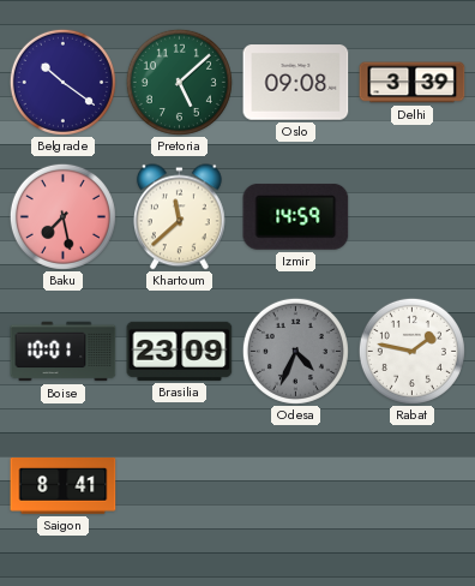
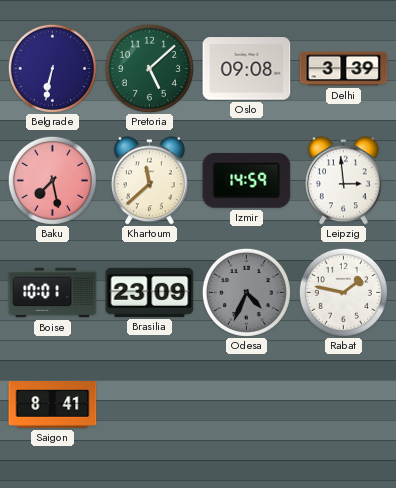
Belgrade: 10:21 -> 6:32
Leipzig: none -> 2:59
